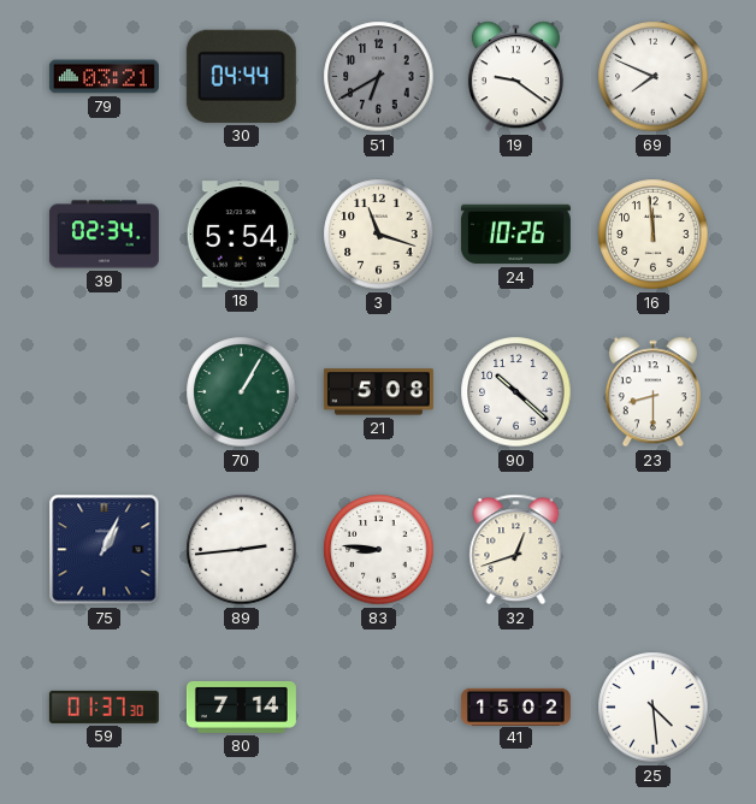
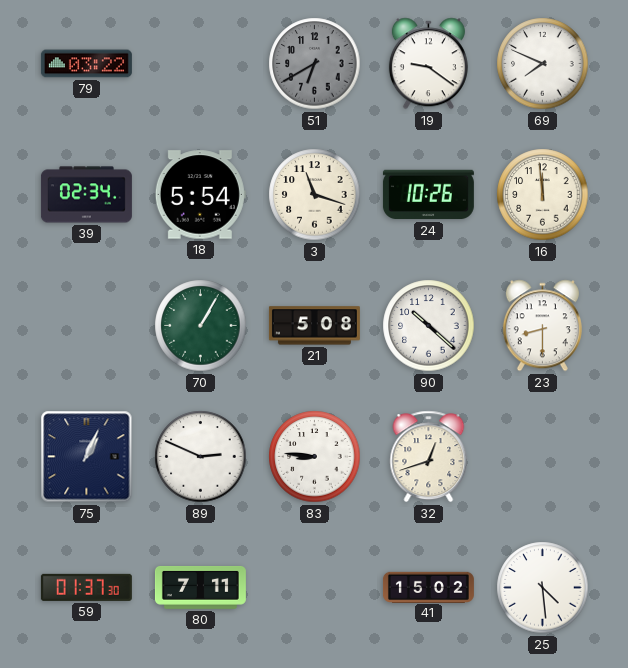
79: 03:21 -> 03:22
30: 04:44 -> none
89: 2:44 -> 2:49
80: 7:14 -> 7:11
